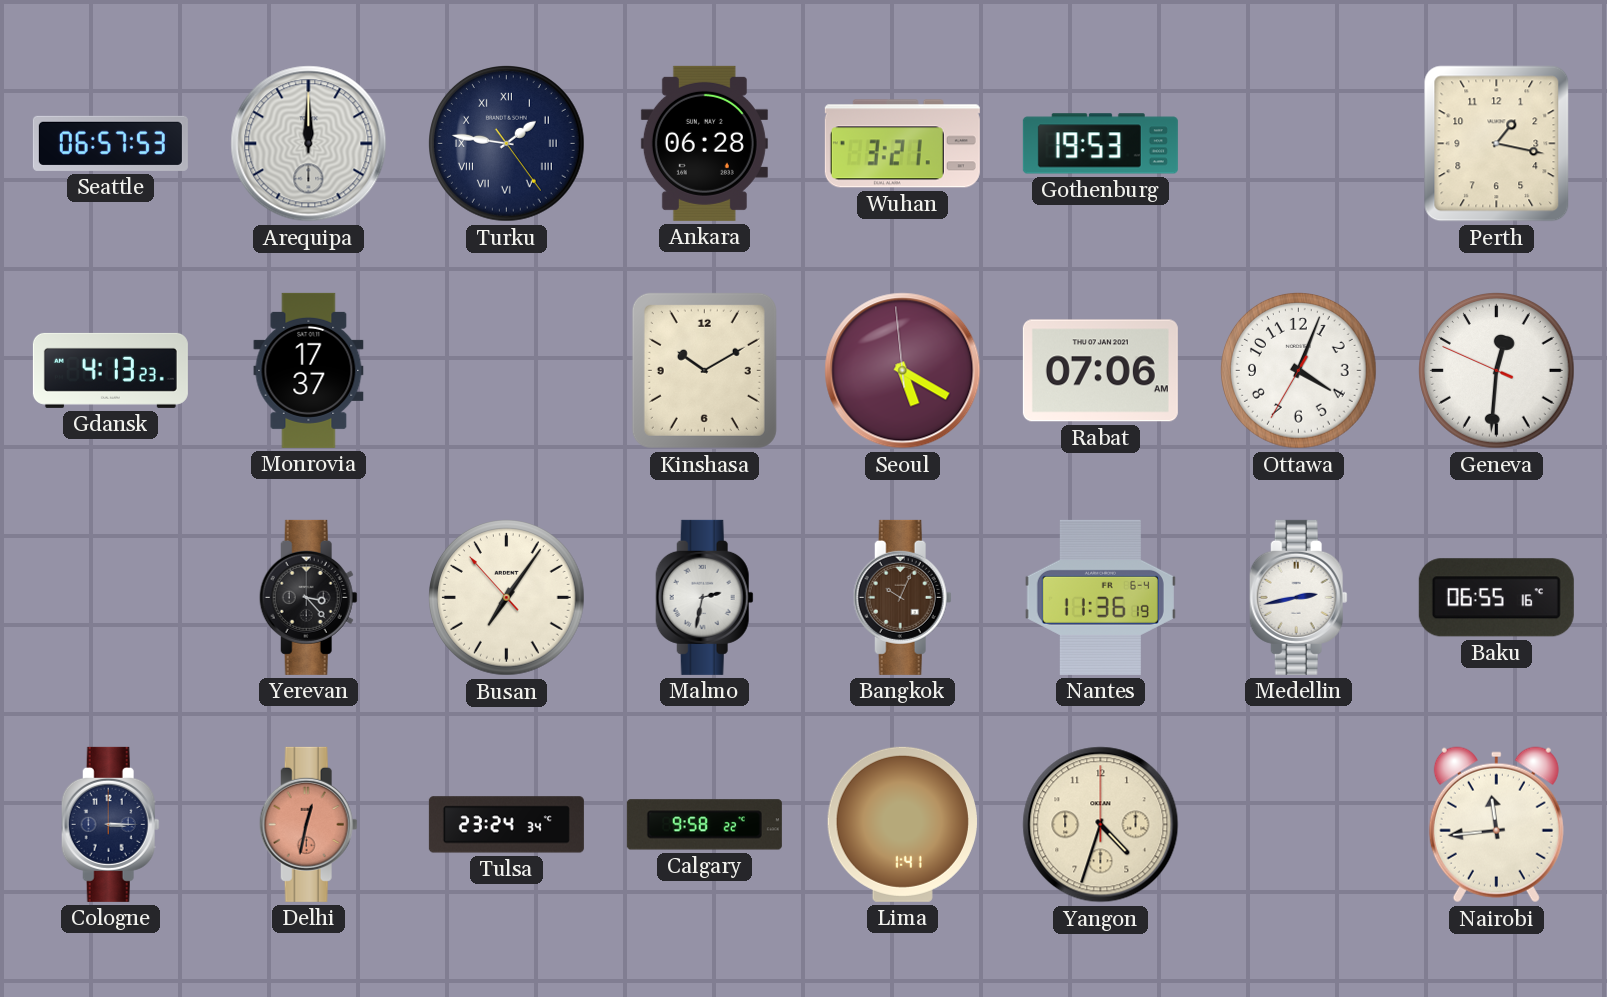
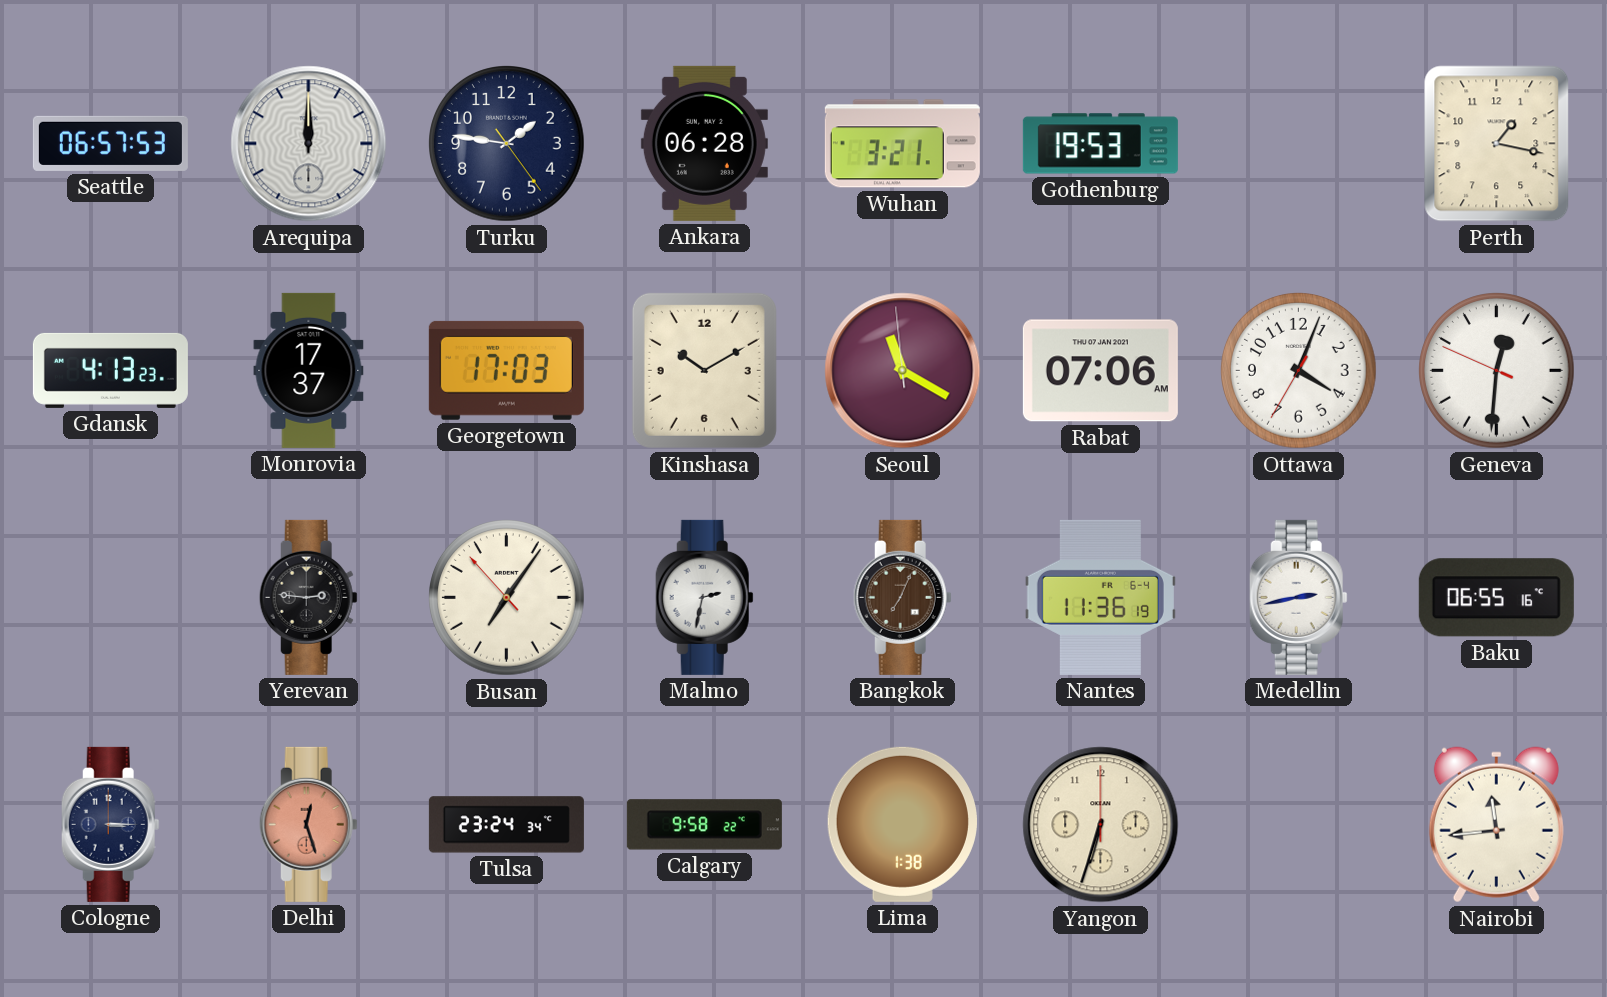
Turku numerals: Roman -> Arabic
Georgetown: none -> 17:03
Seoul: 5:19 -> 11:19
Yerevan: 3:23 -> 2:46
Bangkok: 10:04 -> 7:04
Delhi: 12:32 -> 12:27
Lima: 1:41 -> 1:38
Yangon: 4:33 -> 6:33
